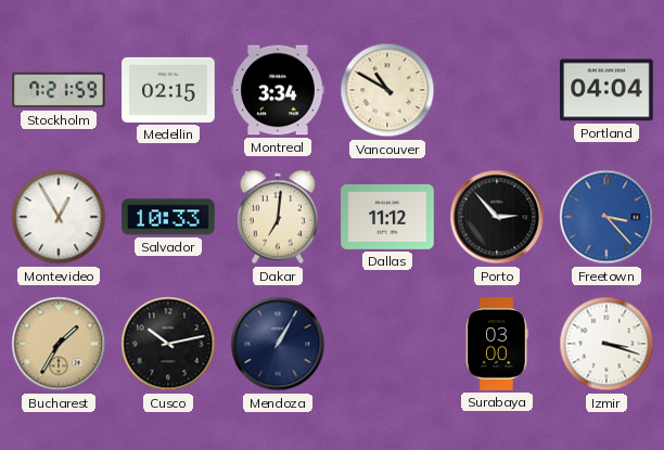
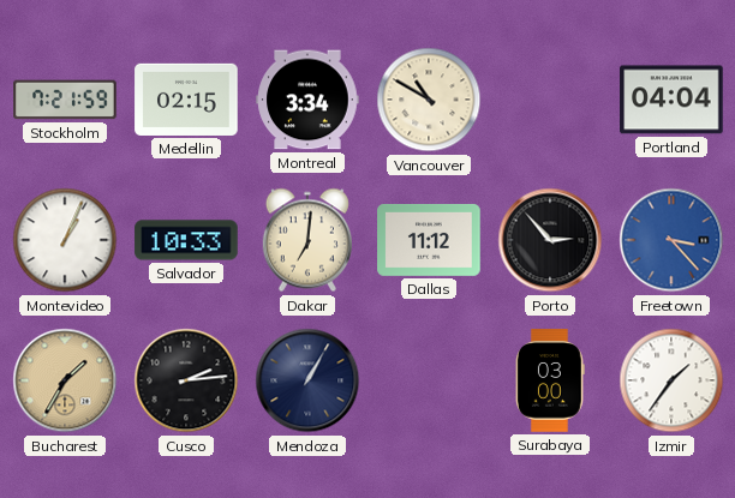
Montevideo: 12:55 -> 1:04
Cusco: 10:13 -> 2:14
Izmir: 3:18 -> 1:36
